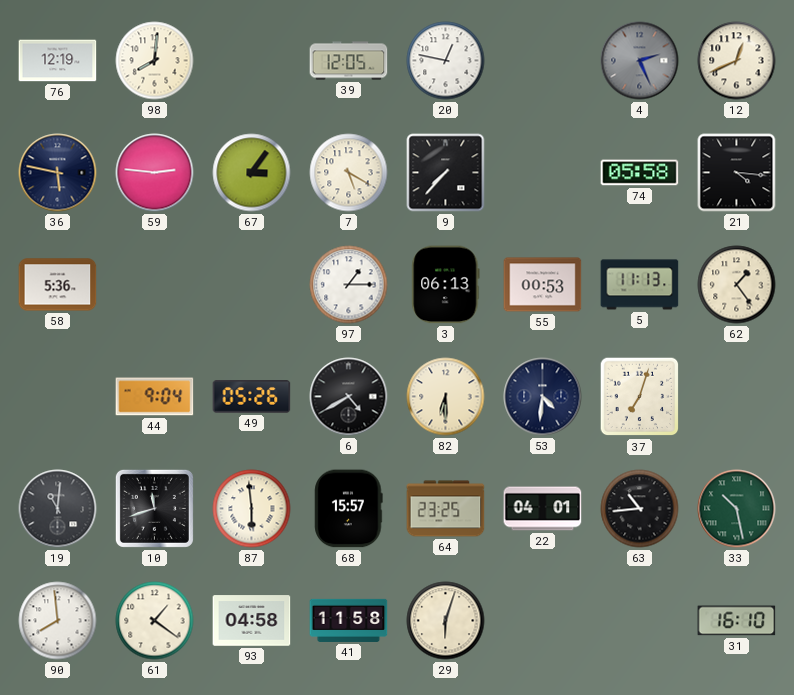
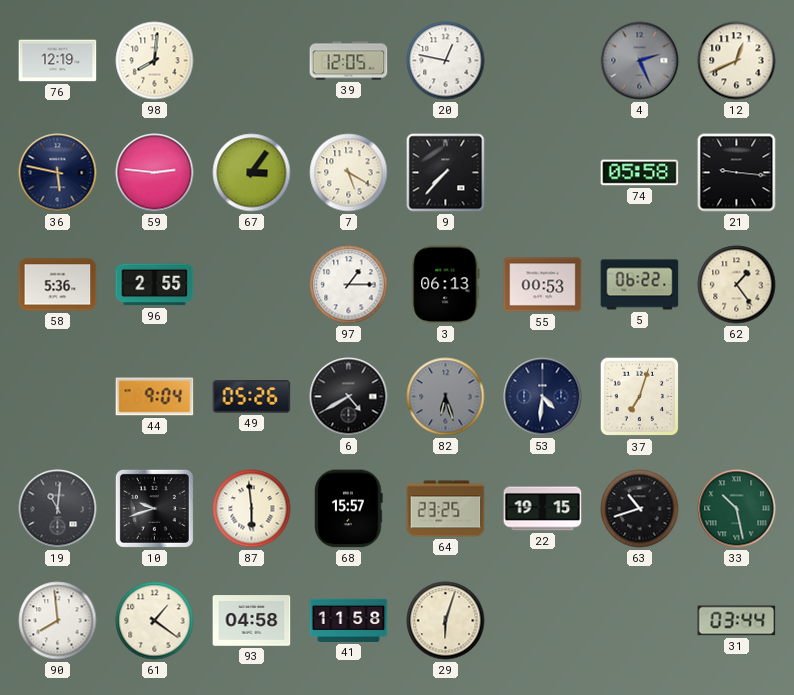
21: 4:16 -> 9:16
96: none -> 2:55
5: 11:13 -> 06:22
82: 6:30 -> 6:27
82 dial: cream -> grey
10: 11:42 -> 9:42
22: 04:01 -> 19:15
63: 10:44 -> 10:42
31: 16:10 -> 03:44
